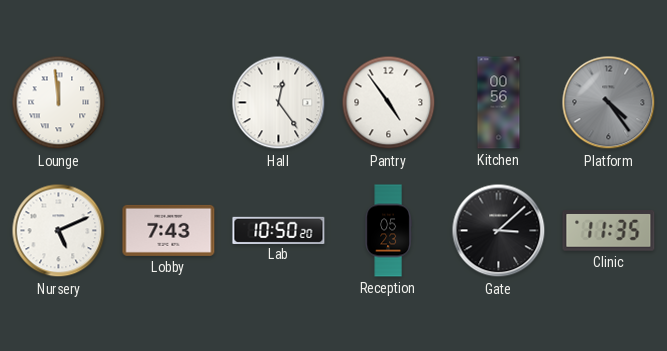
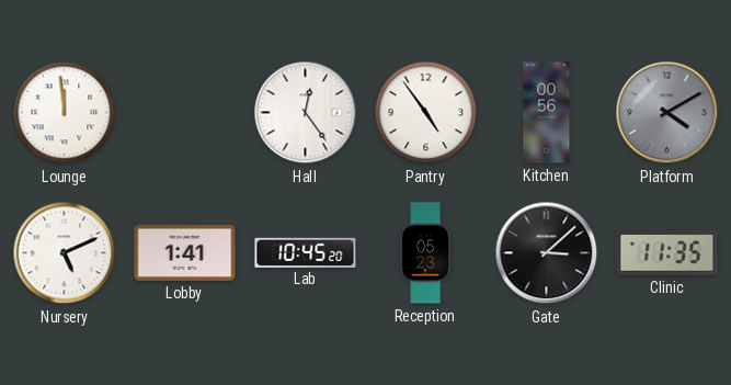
Platform: 4:24 -> 4:10
Lobby: 7:43 -> 1:41
Lab: 10:50 -> 10:45
